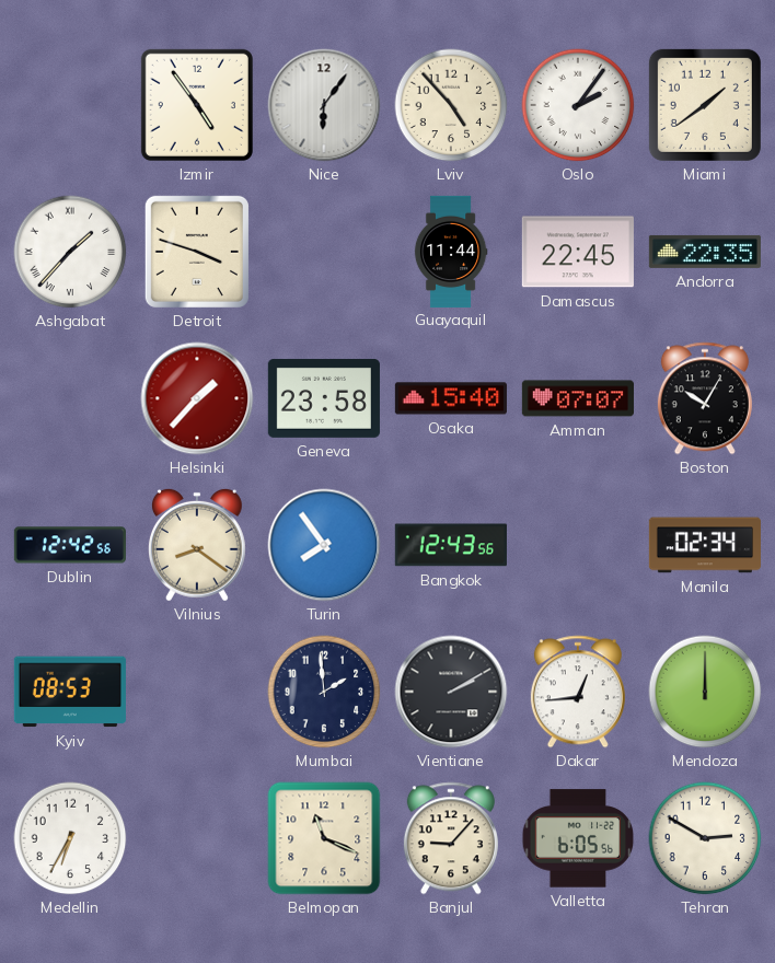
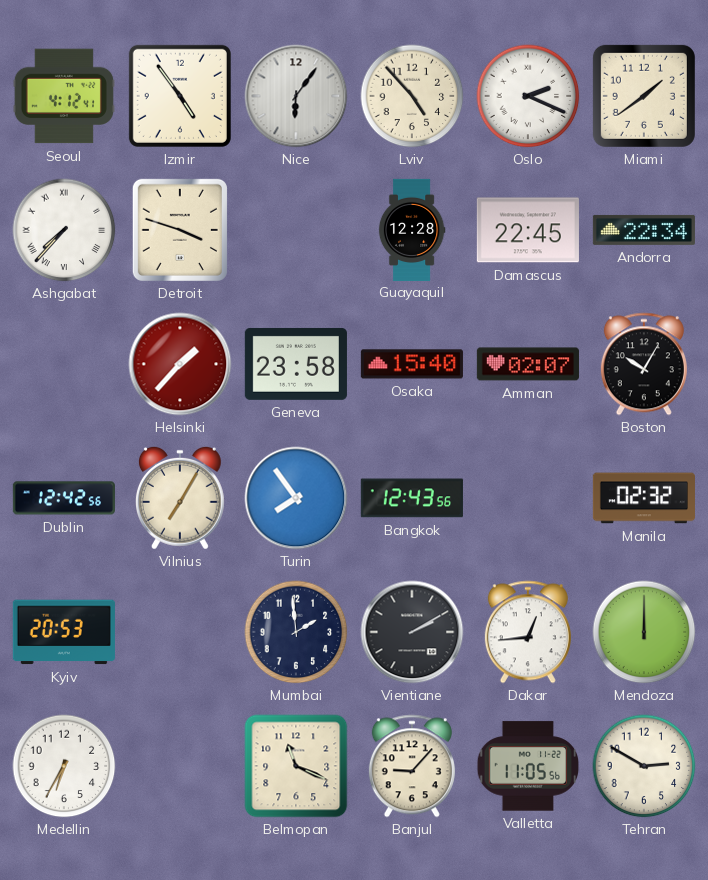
Seoul: none -> 4:12
Oslo: 2:06 -> 2:19
Ashgabat: 1:37 -> 7:37
Guayaquil: 11:44 -> 12:28
Andorra: 22:35 -> 22:34
Amman: 07:07 -> 02:07
Vilnius: 8:21 -> 7:05
Manila: 02:34 -> 02:32
Kyiv: 08:53 -> 20:53
Valletta: 6:05 -> 11:05
